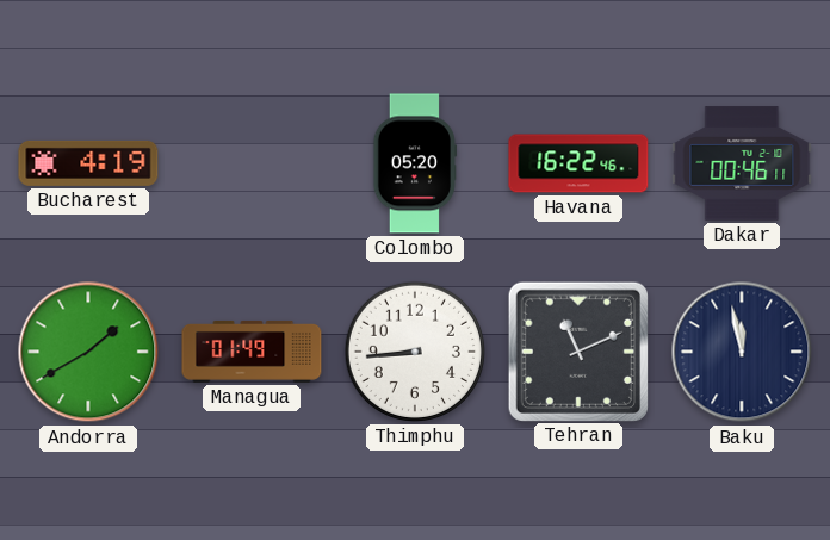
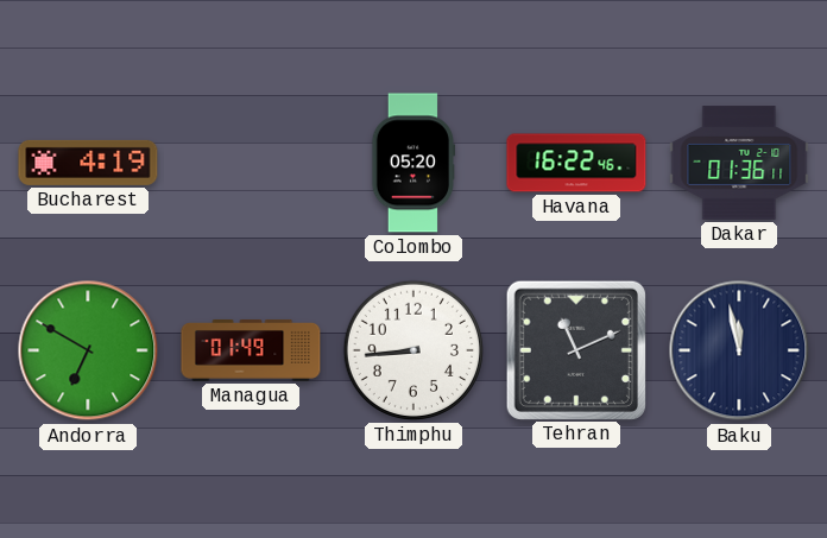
Dakar: 00:46 -> 01:36
Andorra: 1:40 -> 6:50
